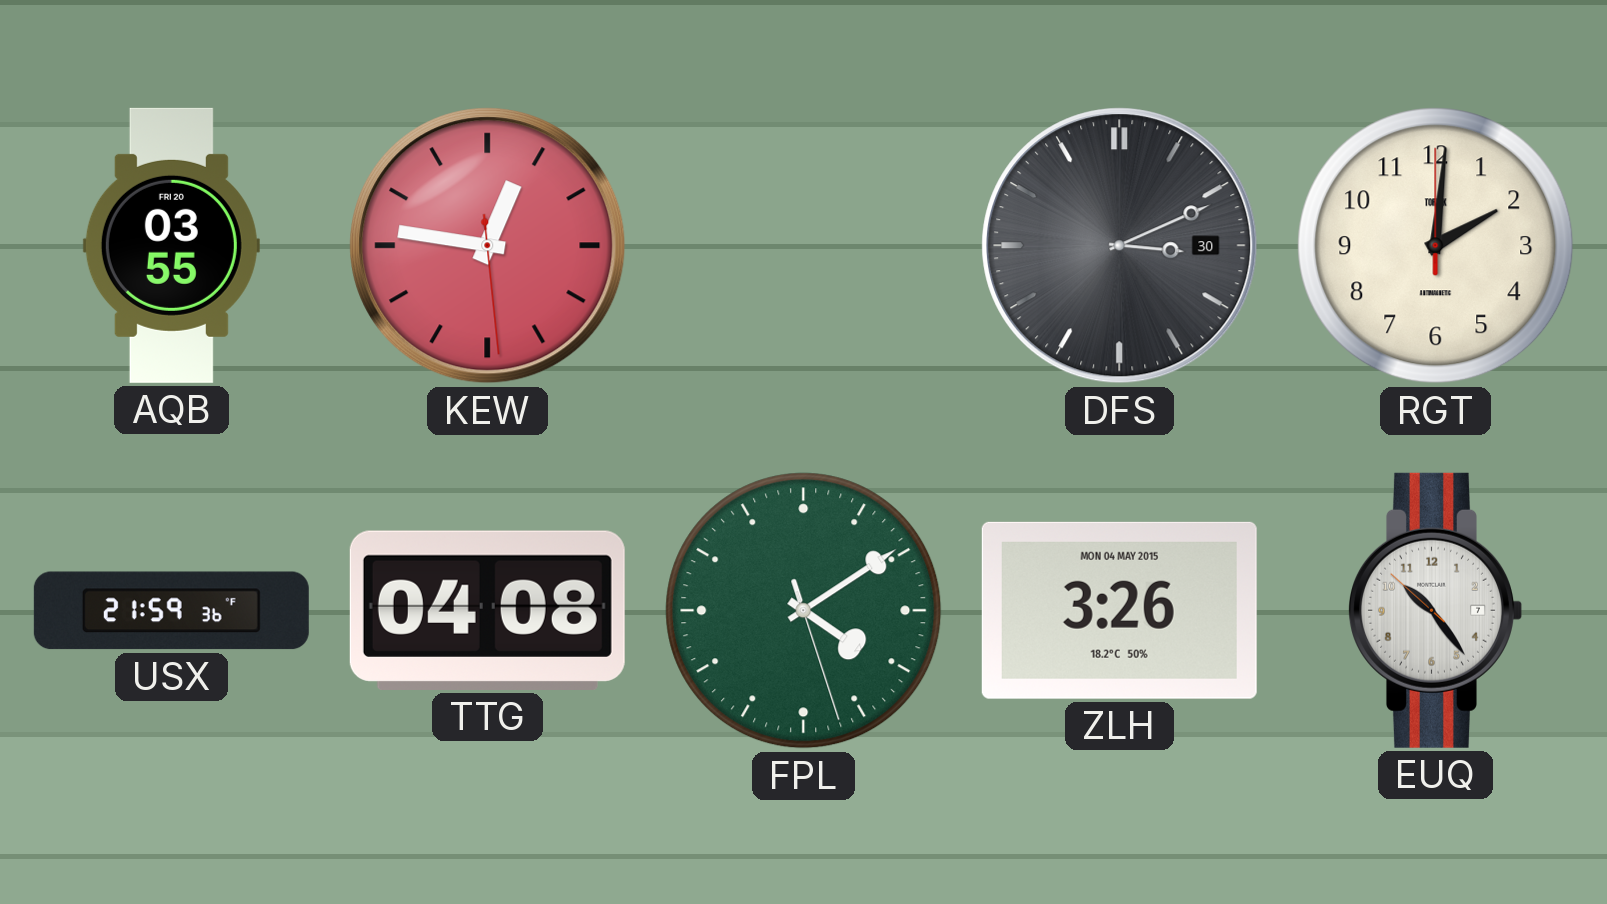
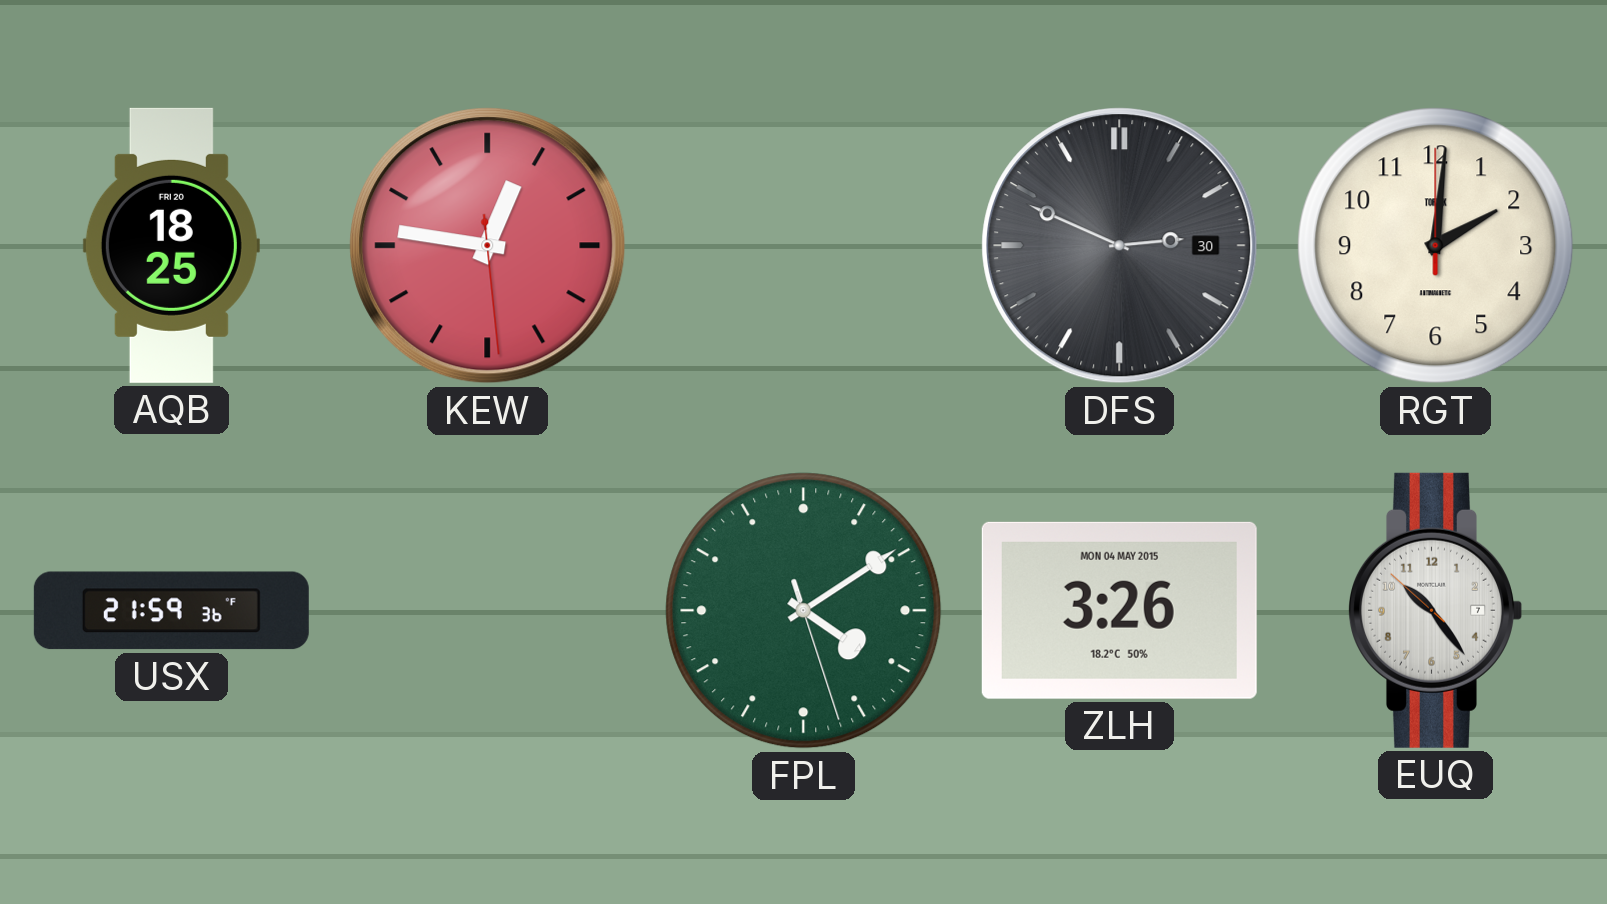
AQB: 03:55 -> 18:25
DFS: 3:11 -> 2:49
TTG: 04:08 -> none
